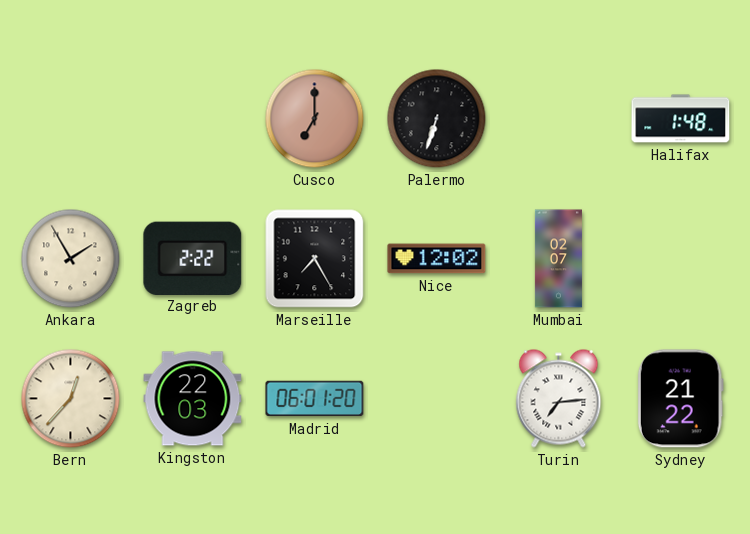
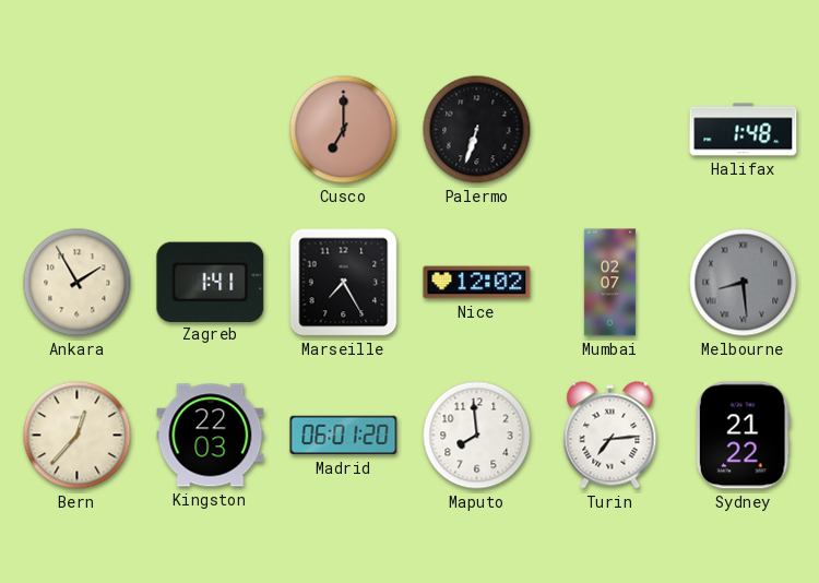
Zagreb: 2:22 -> 1:41
Melbourne: none -> 8:29
Maputo: none -> 7:59
